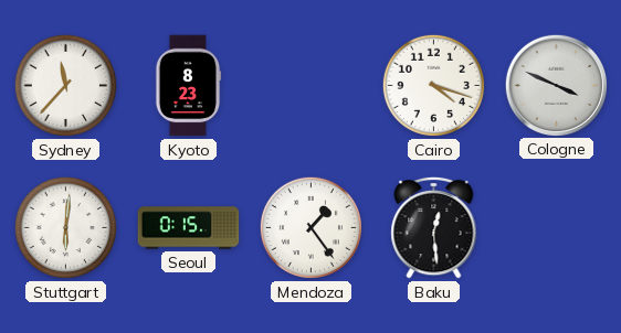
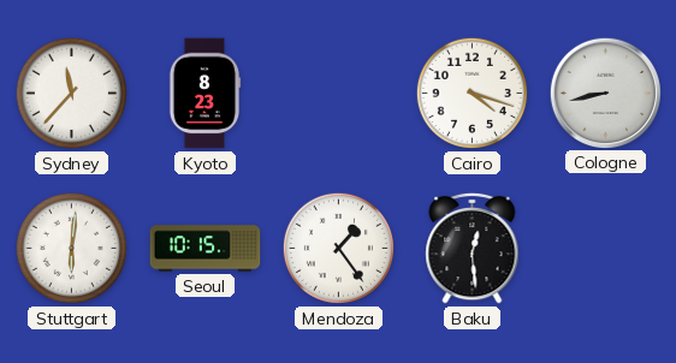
Cologne: 3:49 -> 8:43
Seoul: 0:15 -> 10:15
